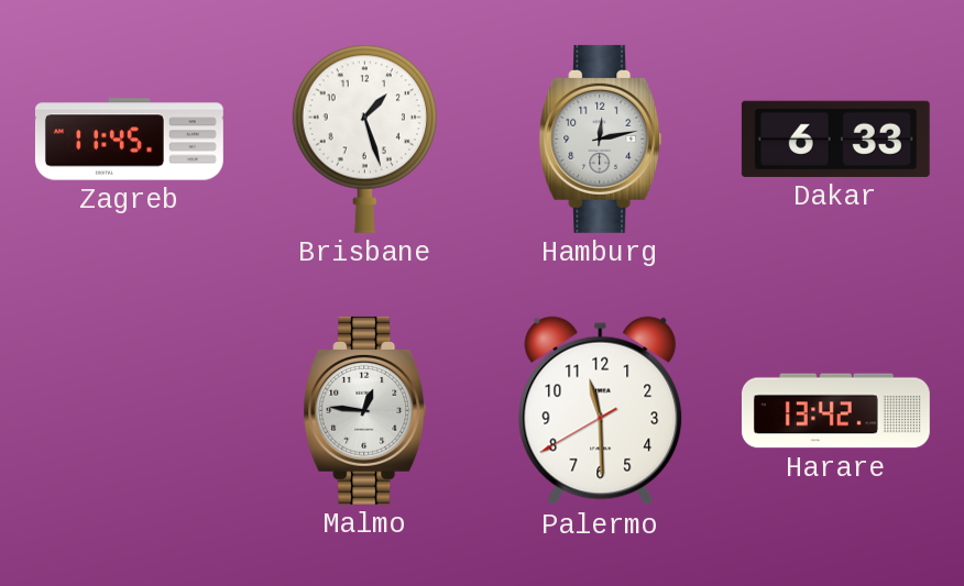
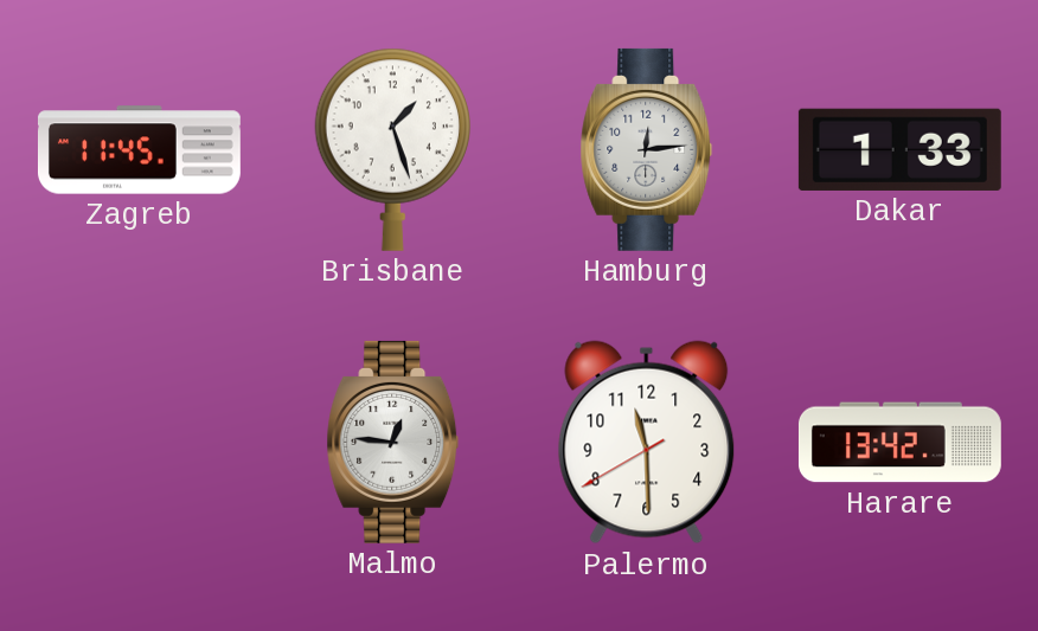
Hamburg: 12:13 -> 12:14
Dakar: 6:33 -> 1:33
